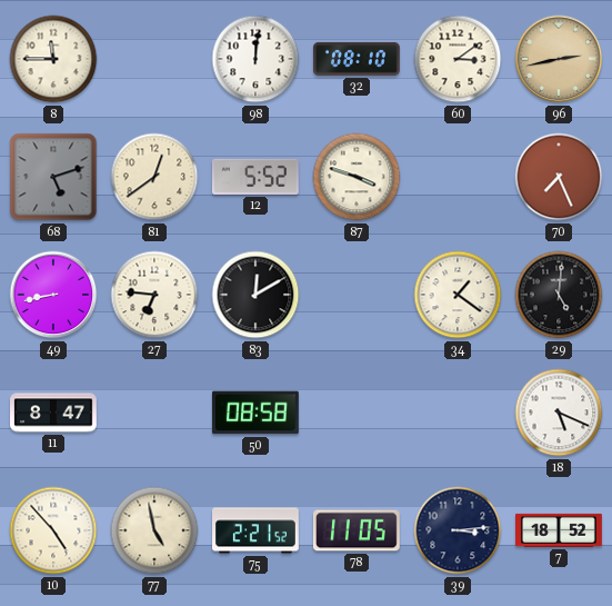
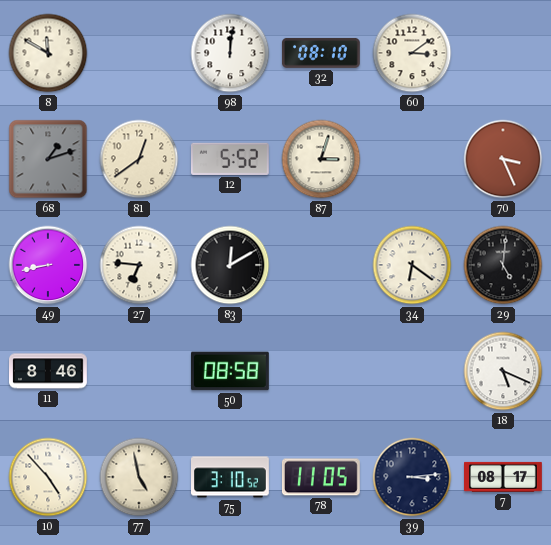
8: 11:45 -> 11:50
96: 2:43 -> none
68: 5:12 -> 1:12
87: 3:48 -> 3:03
70: 7:26 -> 3:26
34: 1:21 -> 6:21
11: 8:47 -> 8:46
75: 2:21 -> 3:10
7: 18:52 -> 08:17
